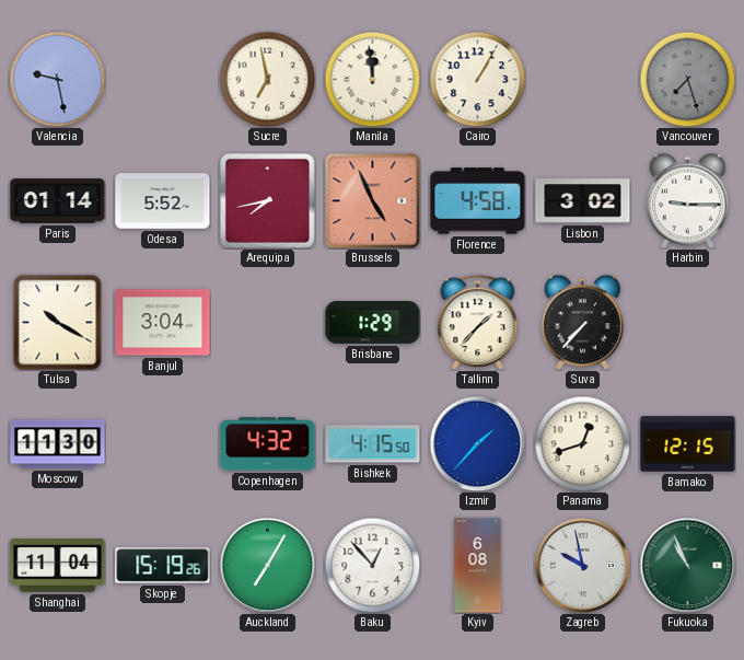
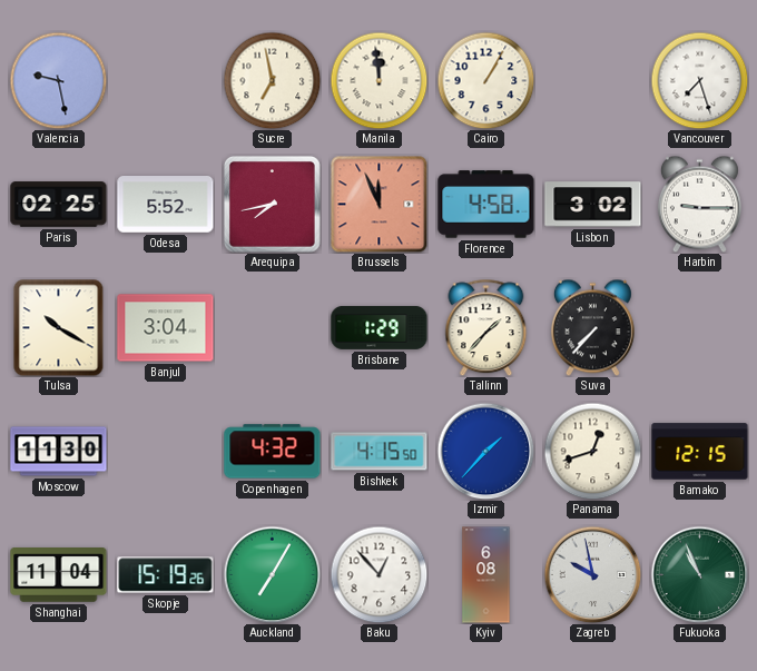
Vancouver dial: grey -> white
Paris: 01:14 -> 02:25
Brussels: 4:56 -> 11:56
